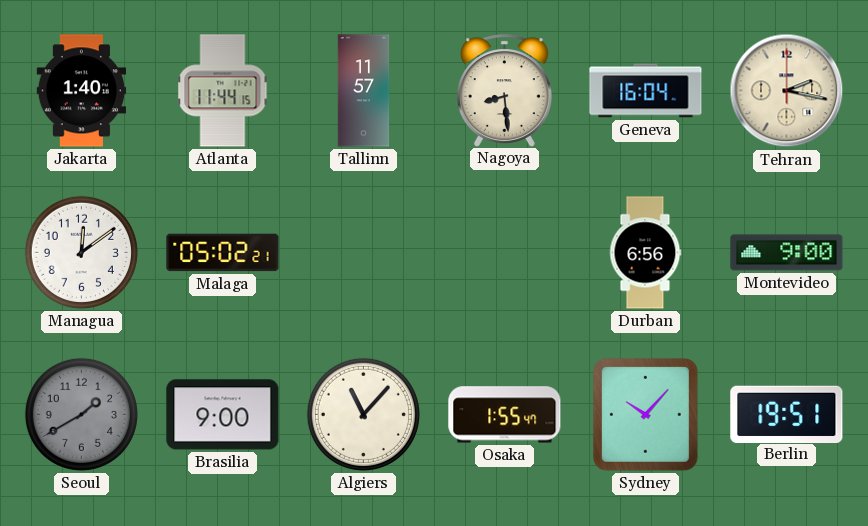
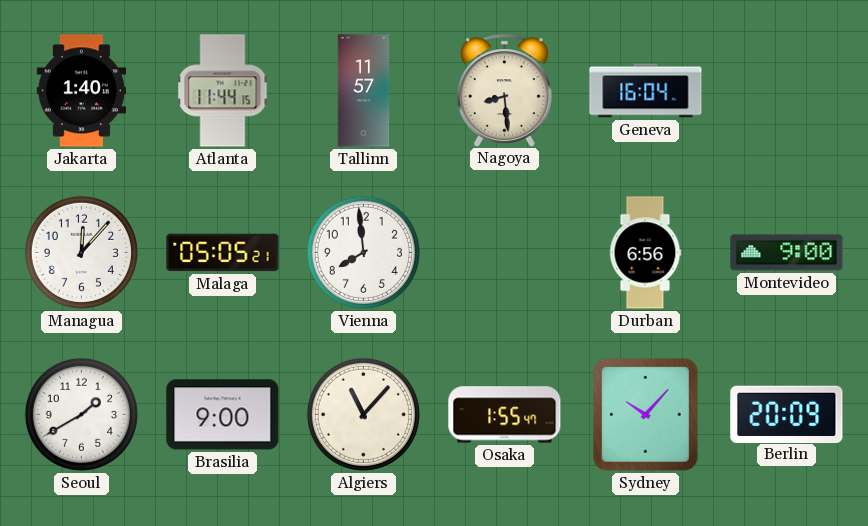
Tehran: 2:17 -> none
Managua: 12:09 -> 12:07
Malaga: 05:02 -> 05:05
Vienna: none -> 7:59
Seoul dial: grey -> white
Berlin: 19:51 -> 20:09
